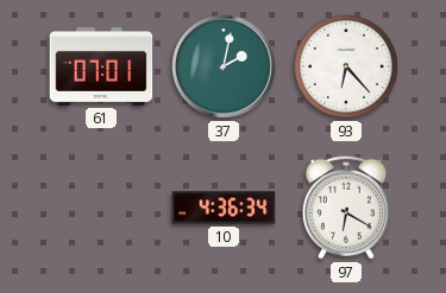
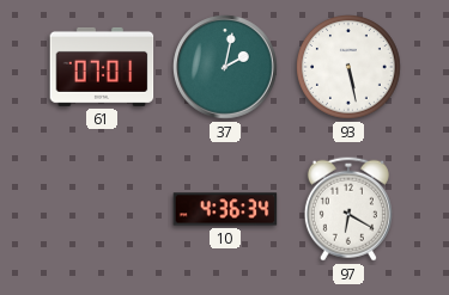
93: 6:23 -> 5:28
